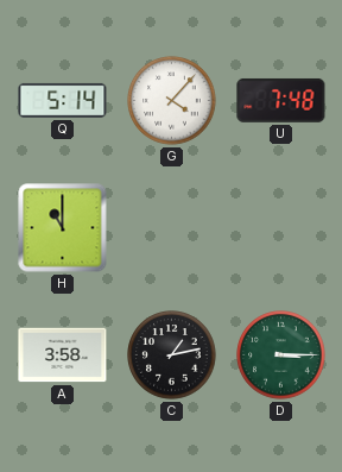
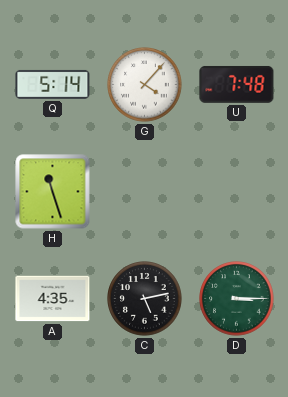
H: 11:00 -> 11:27
A: 3:58 -> 4:35
C: 1:13 -> 5:13
